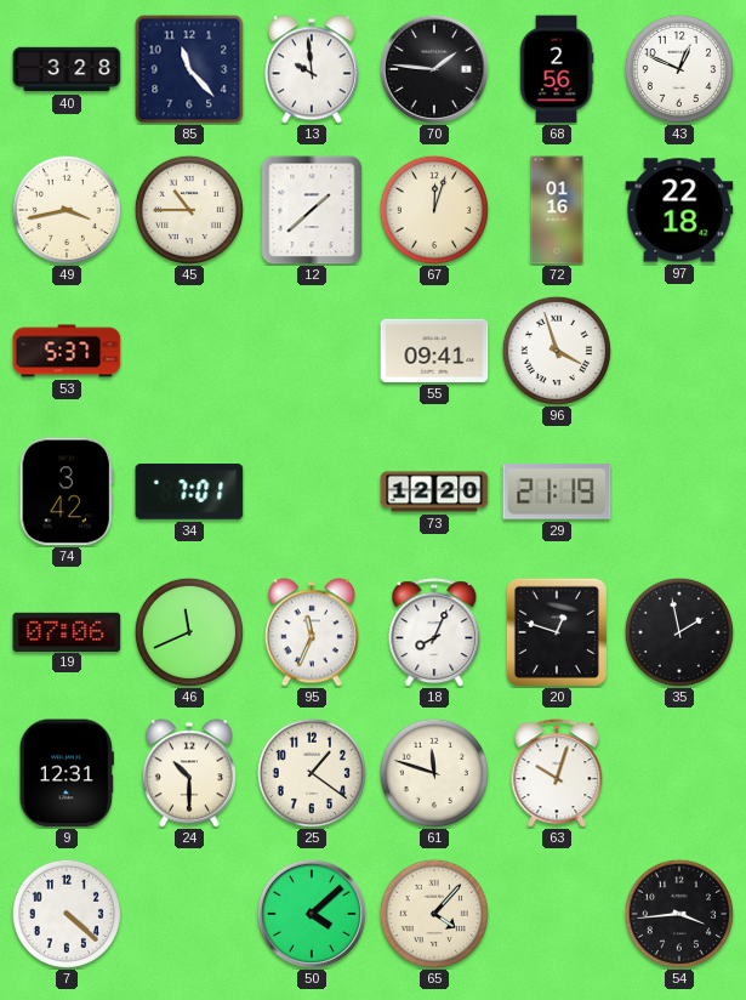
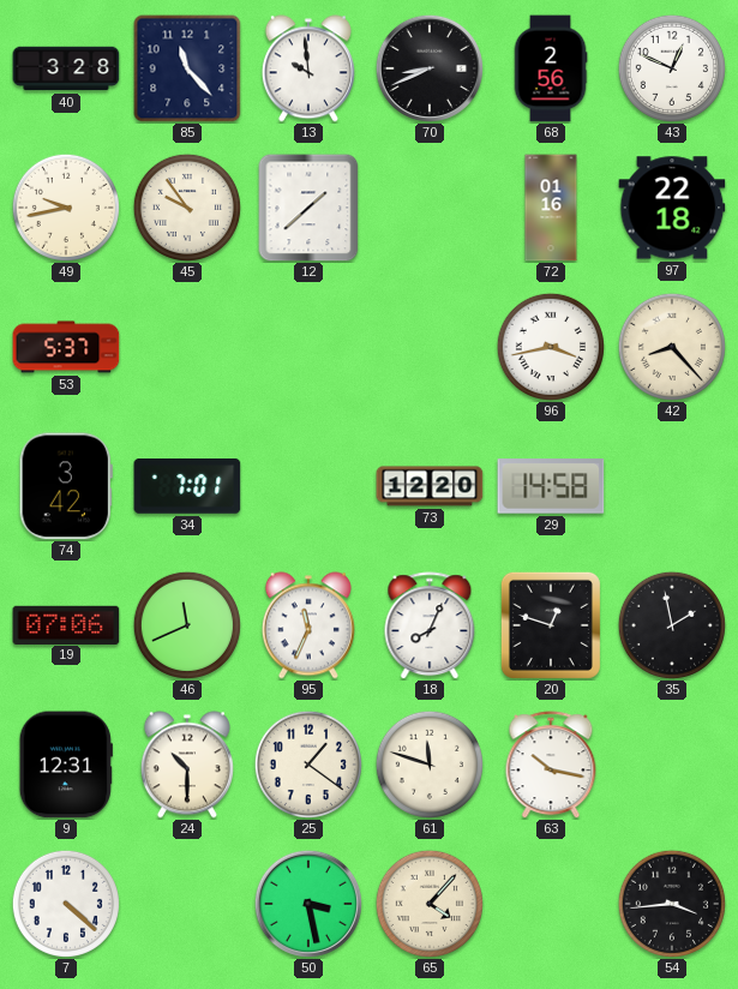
70: 1:46 -> 8:41
49: 3:43 -> 9:43
45: 10:45 -> 9:54
67: 12:03 -> none
55: 09:41 -> none
96: 3:57 -> 3:43
42: none -> 8:23
29: 21:19 -> 14:58
63: 10:03 -> 10:17
50: 4:08 -> 3:28
